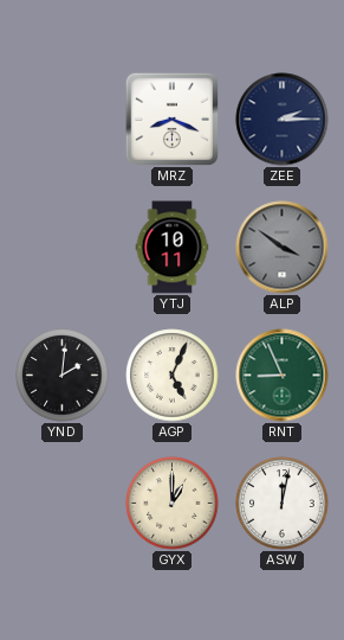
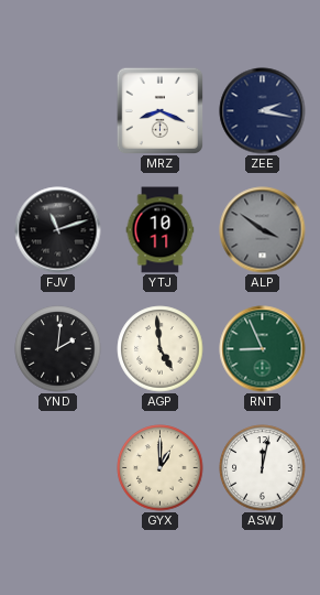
ZEE: 2:15 -> 2:17
FJV: none -> 11:12
AGP: 5:04 -> 4:59
